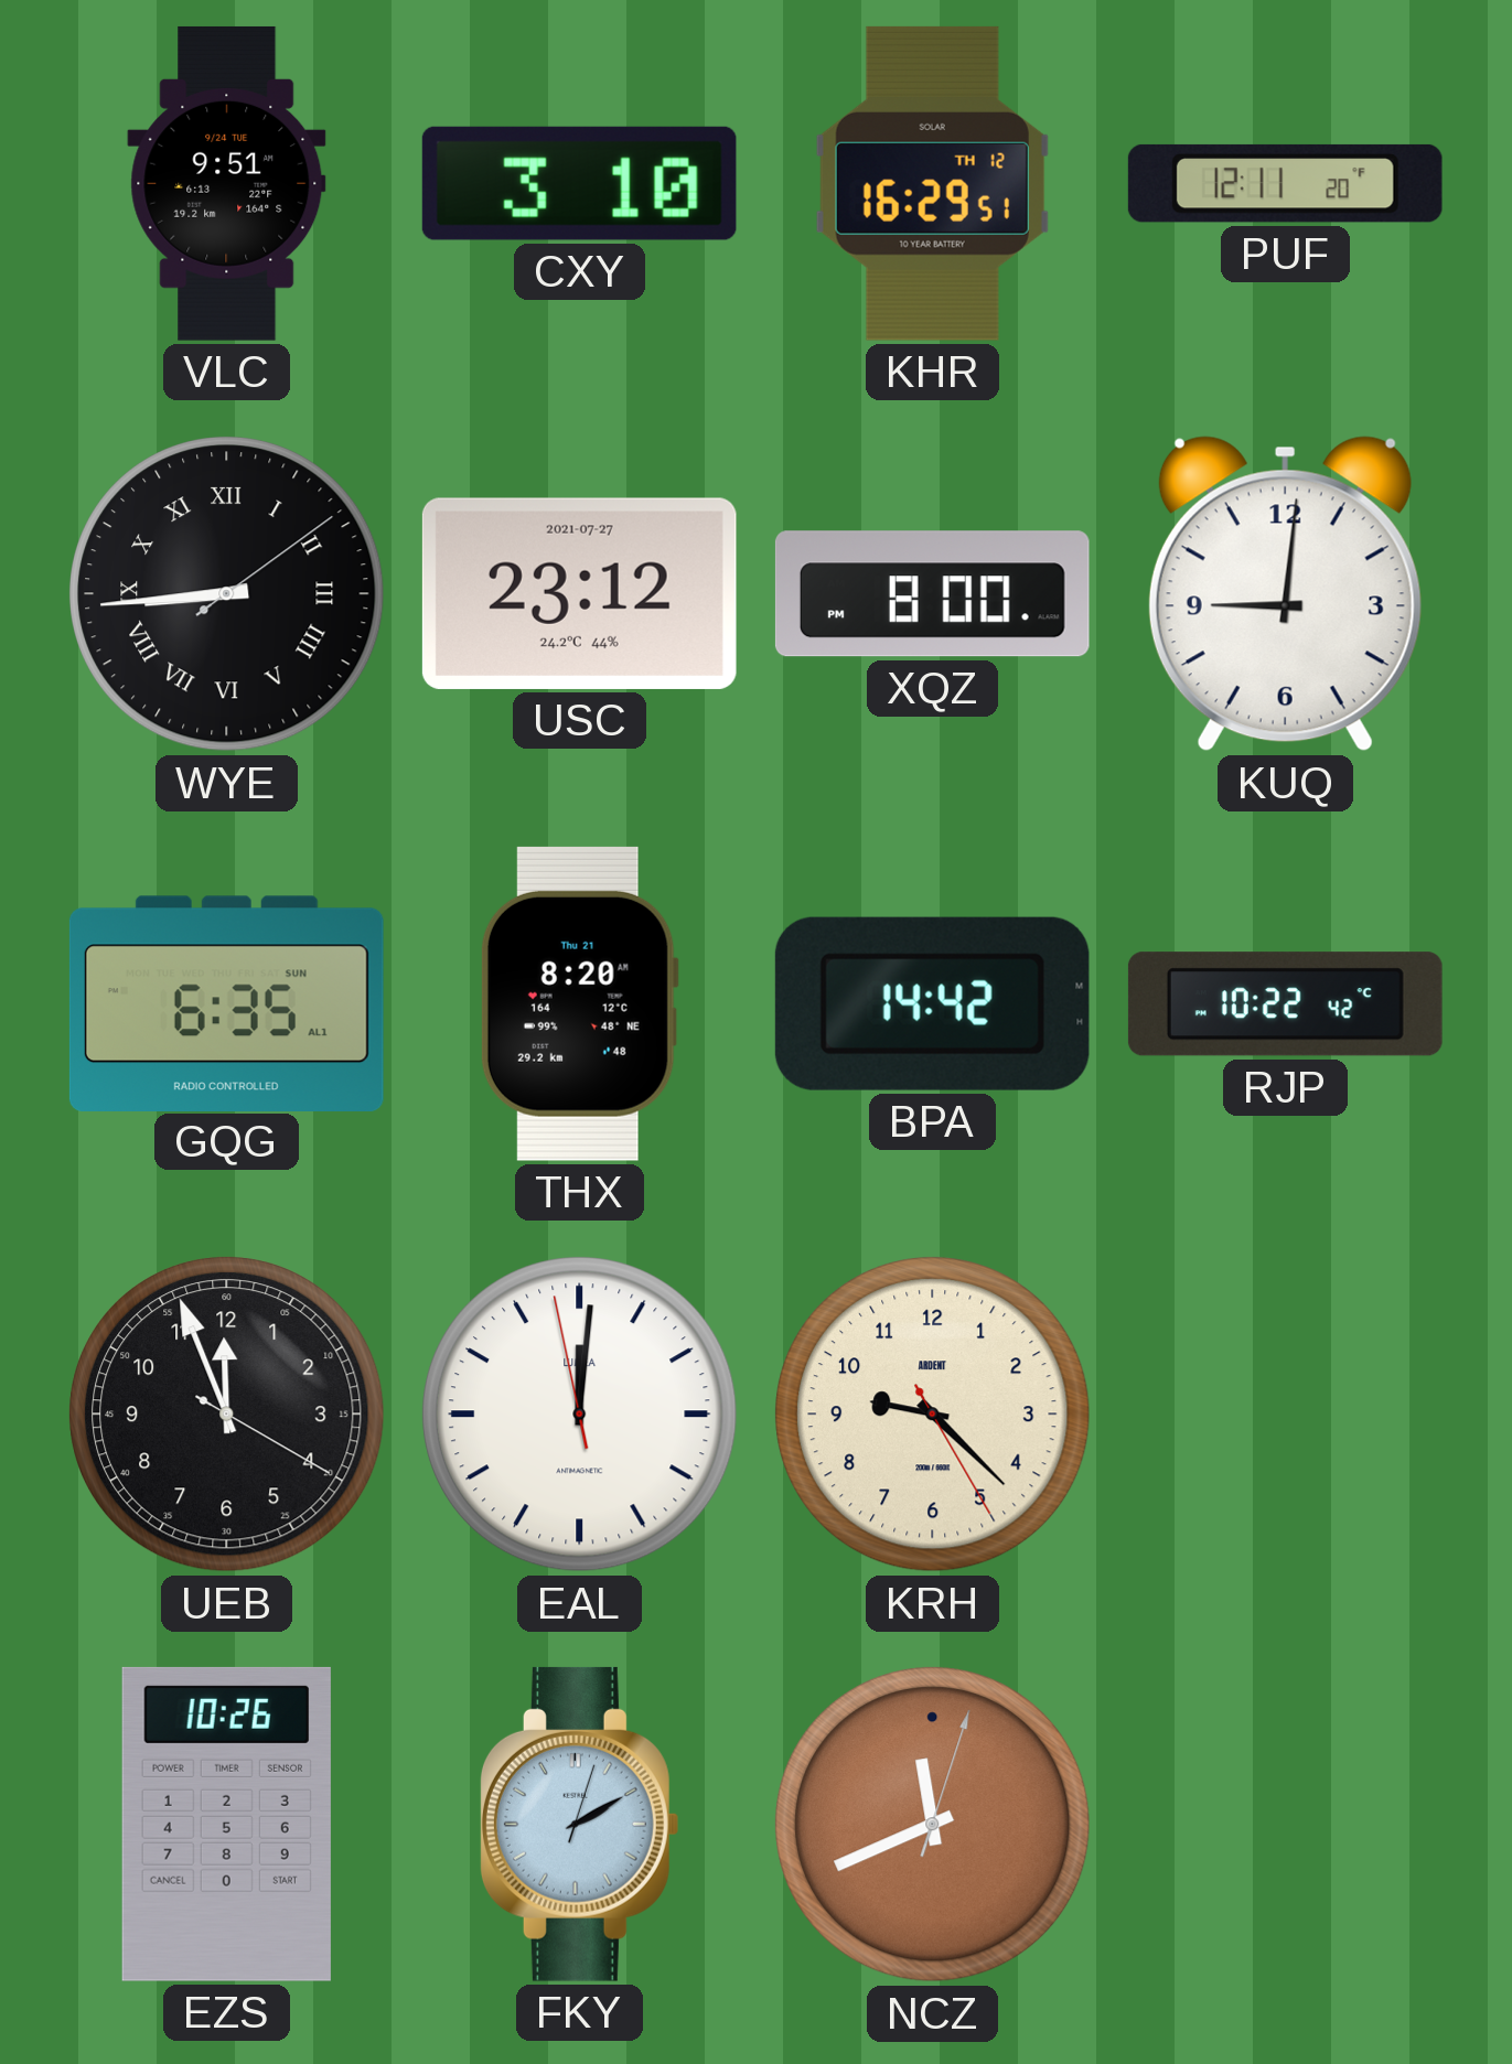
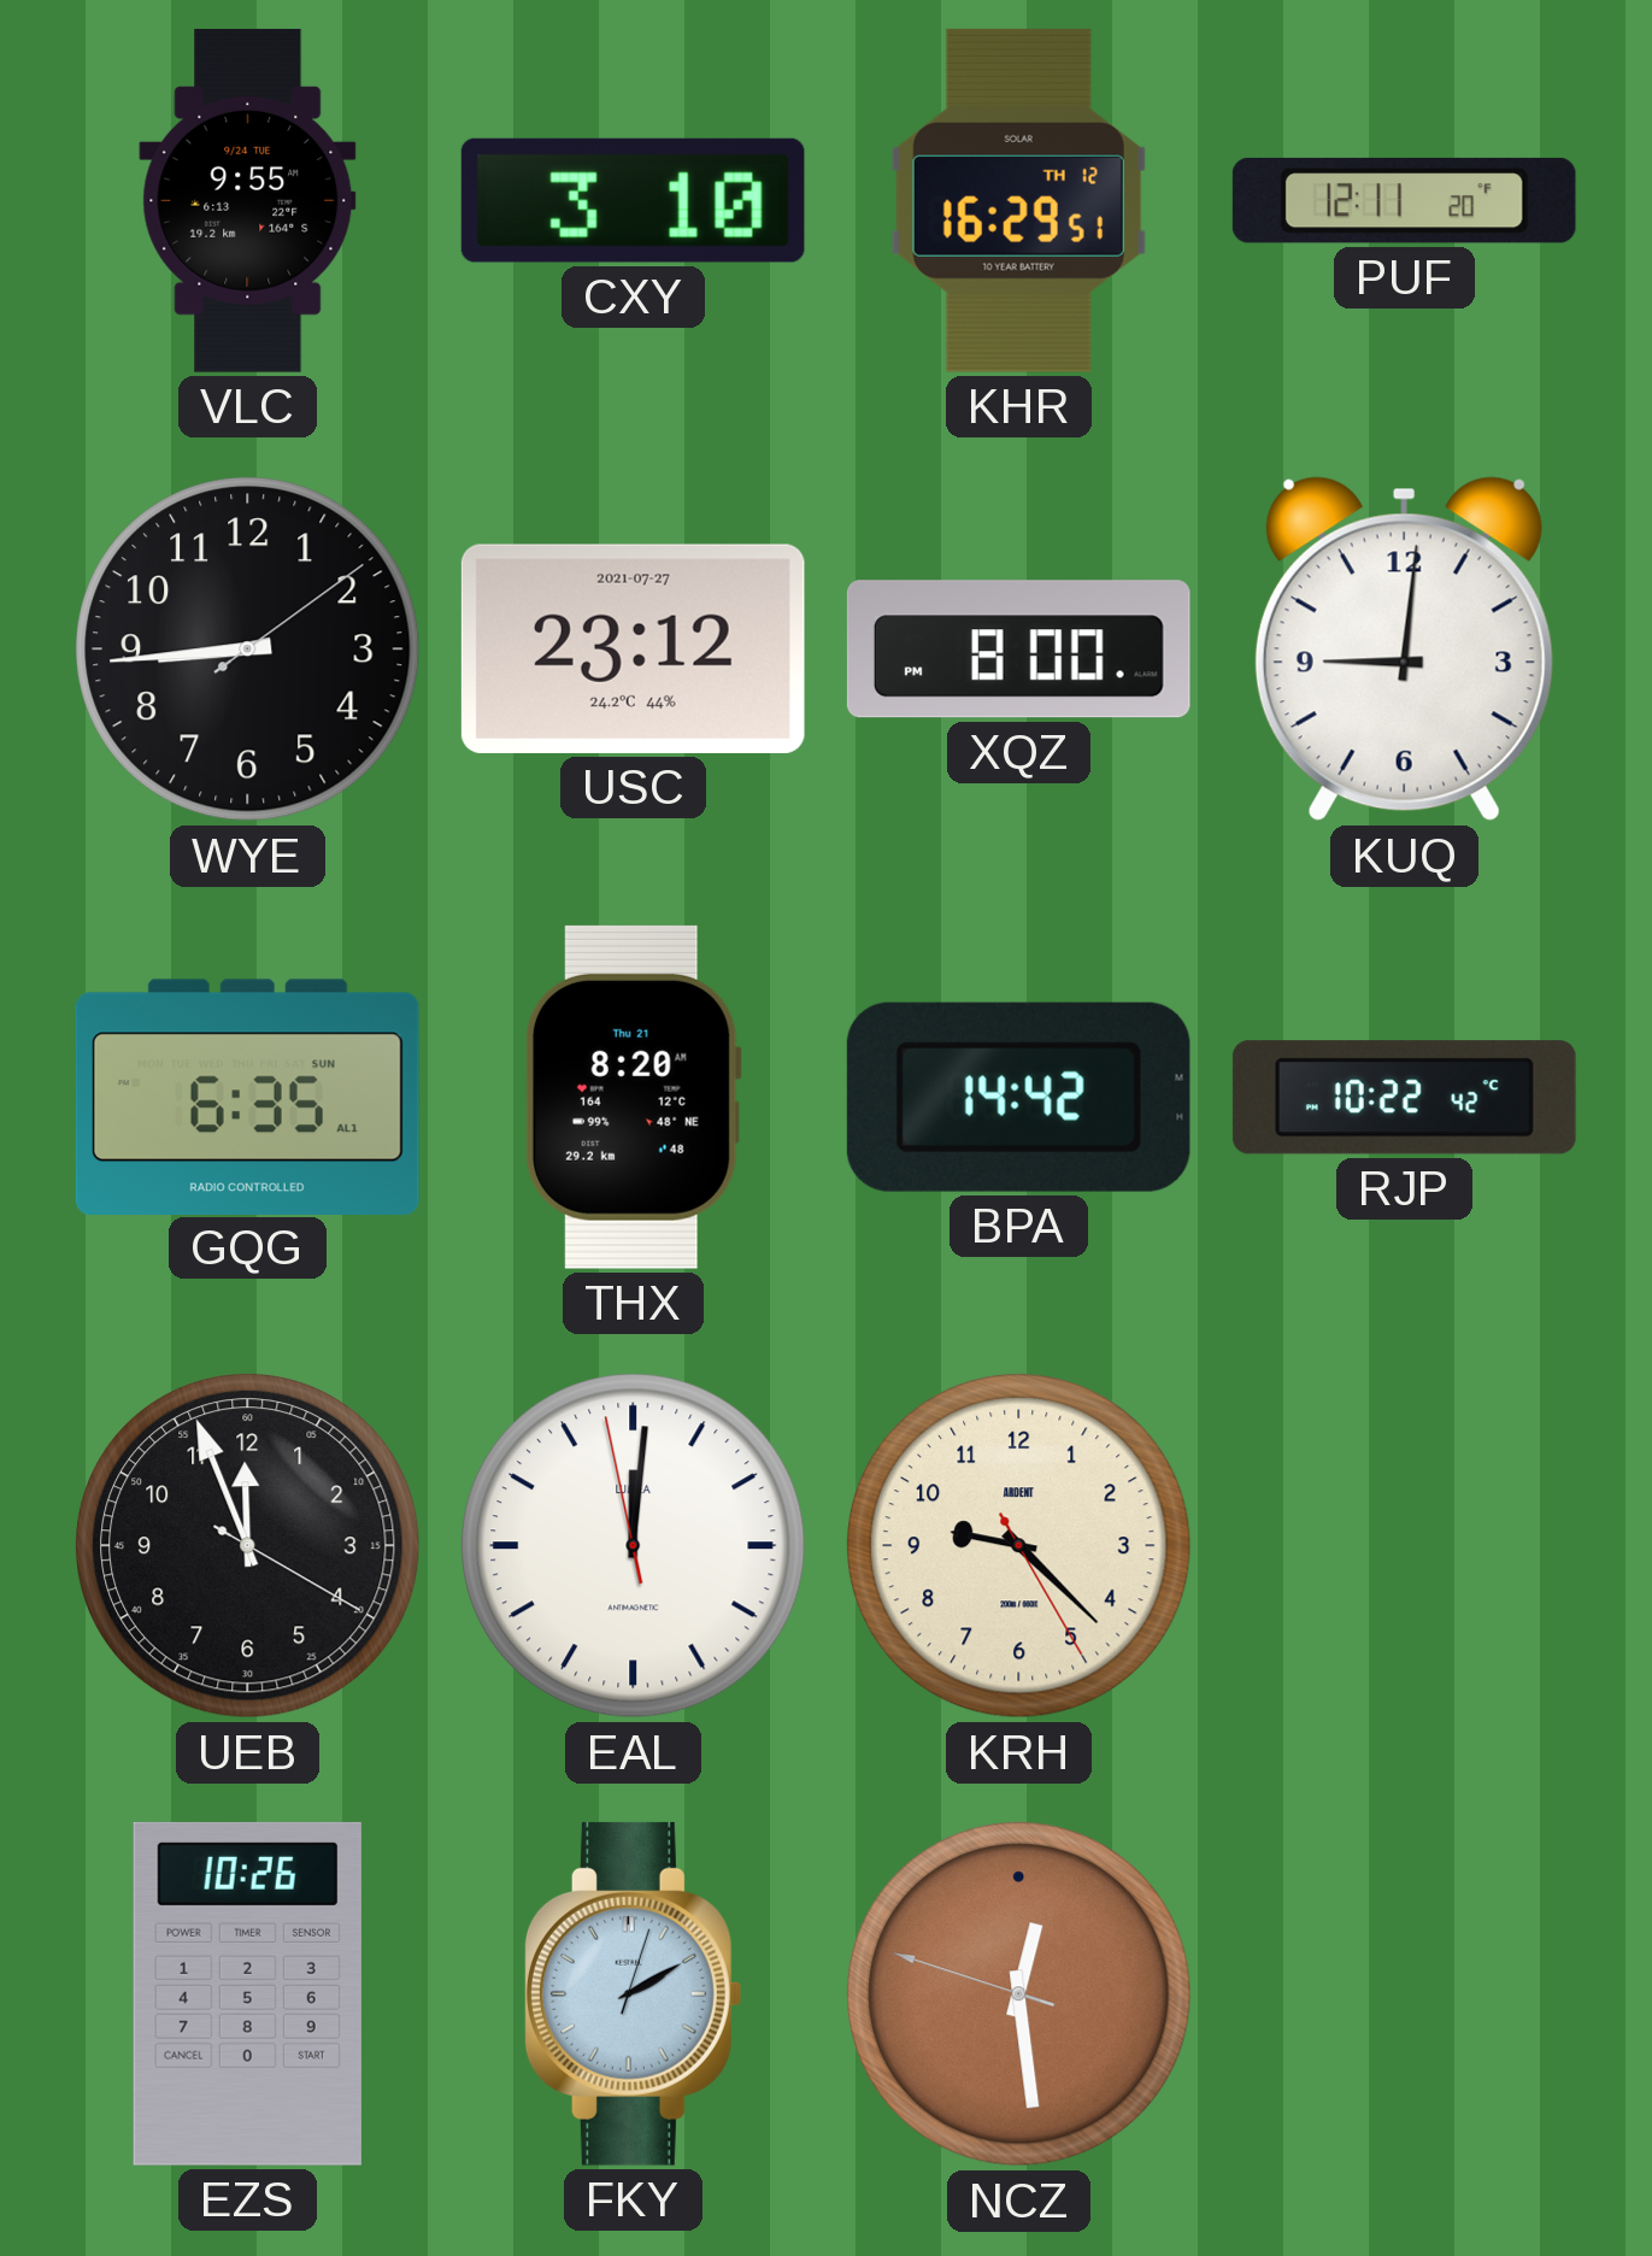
VLC: 9:51 -> 9:55
WYE numerals: Roman -> Arabic
NCZ: 11:41 -> 12:28
